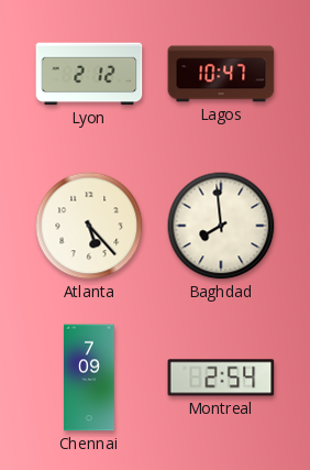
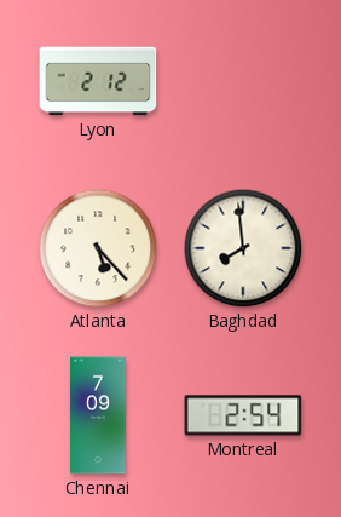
Lagos: 10:47 -> none
